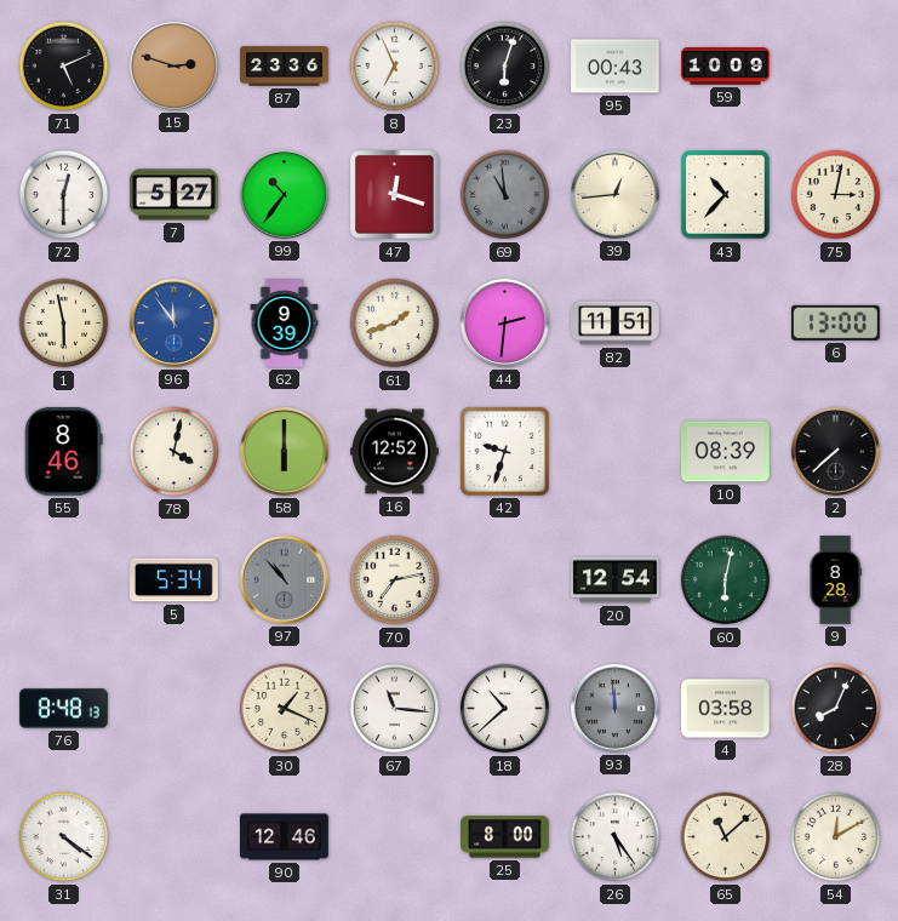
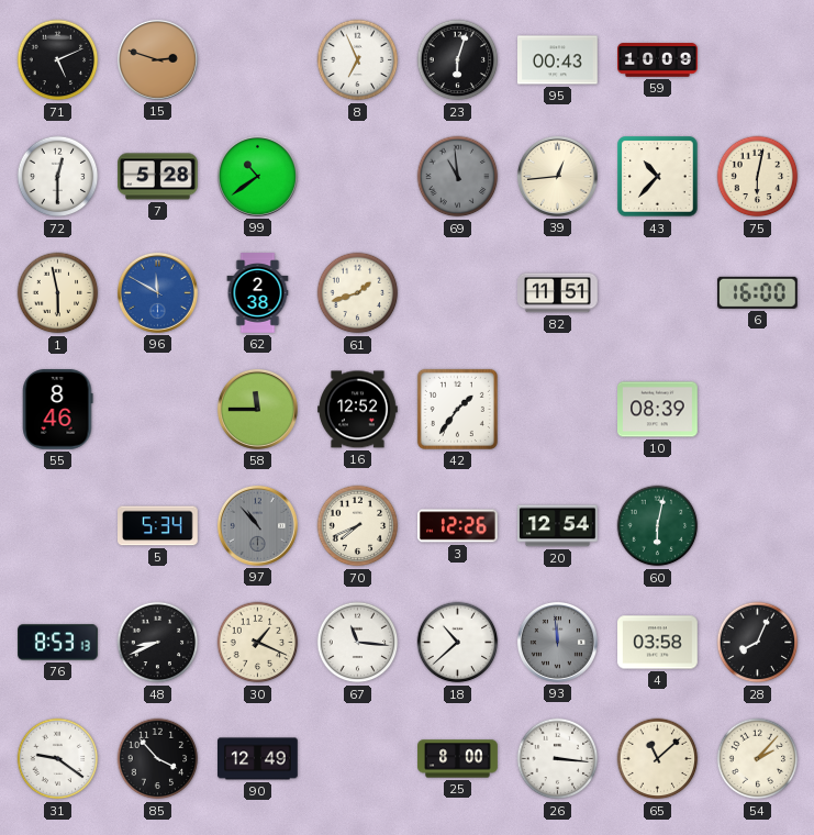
87: 23:36 -> none
7: 5:27 -> 5:28
99: 10:36 -> 10:39
47: 12:18 -> none
75: 3:02 -> 6:02
96: 11:54 -> 11:50
62: 9:39 -> 2:38
44: 2:31 -> none
6: 13:00 -> 16:00
78: 4:02 -> none
58: 6:00 -> 11:45
42: 9:33 -> 1:36
2: 7:38 -> none
70: 7:13 -> 7:41
3: none -> 12:26
9: 8:28 -> none
76: 8:48 -> 8:53
48: none -> 8:41
31: 4:21 -> 9:21
85: none -> 3:53
90: 12:46 -> 12:49
26: 5:24 -> 3:16
54: 12:10 -> 2:07
